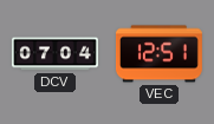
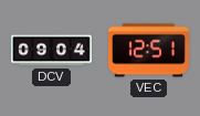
DCV: 07:04 -> 09:04
